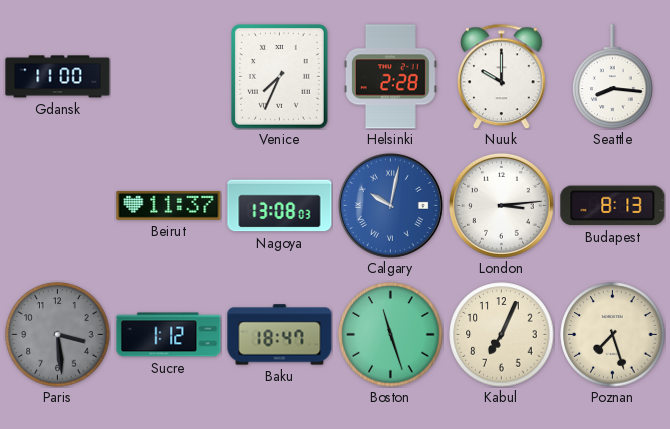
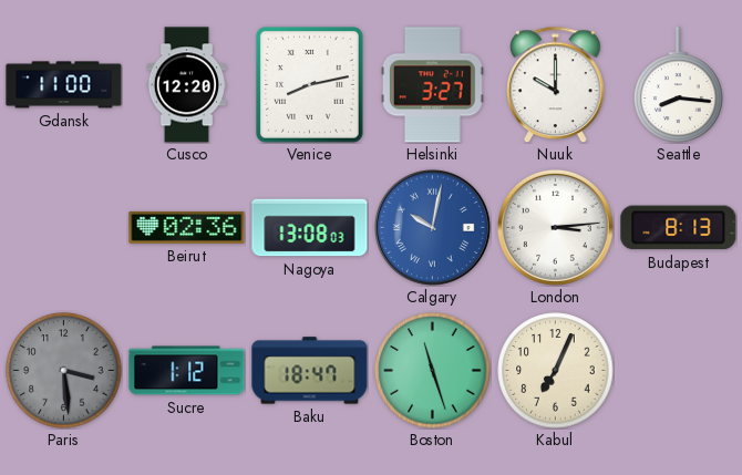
Cusco: none -> 12:20
Venice: 7:34 -> 8:13
Helsinki: 2:28 -> 3:27
Beirut: 11:37 -> 02:36
Poznan: 7:27 -> none
